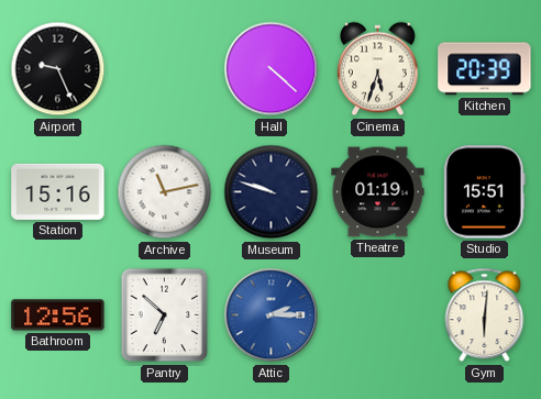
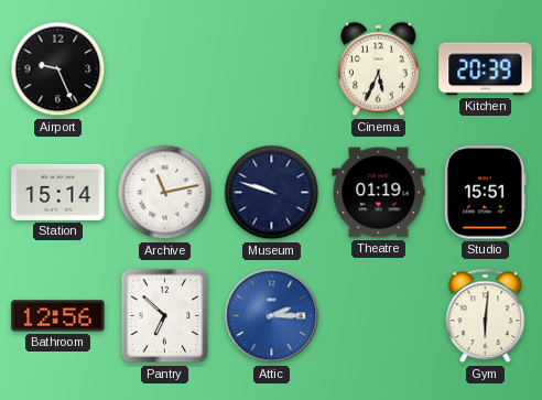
Hall: 4:22 -> none
Cinema: 5:33 -> 5:34
Station: 15:16 -> 15:14
